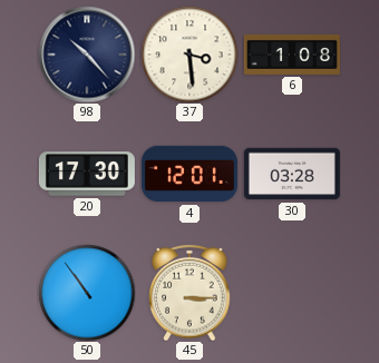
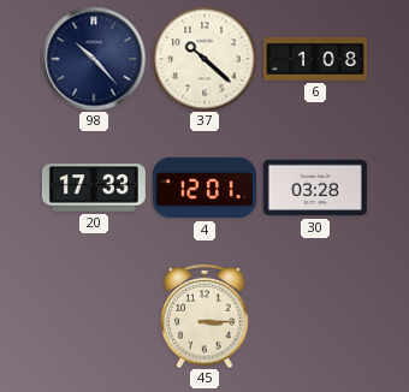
37: 3:29 -> 10:22
20: 17:30 -> 17:33
50: 10:54 -> none
